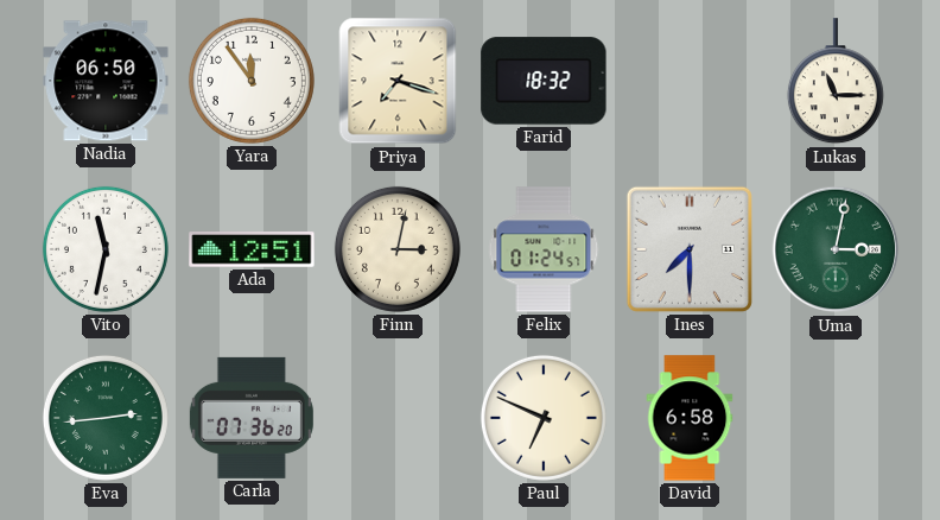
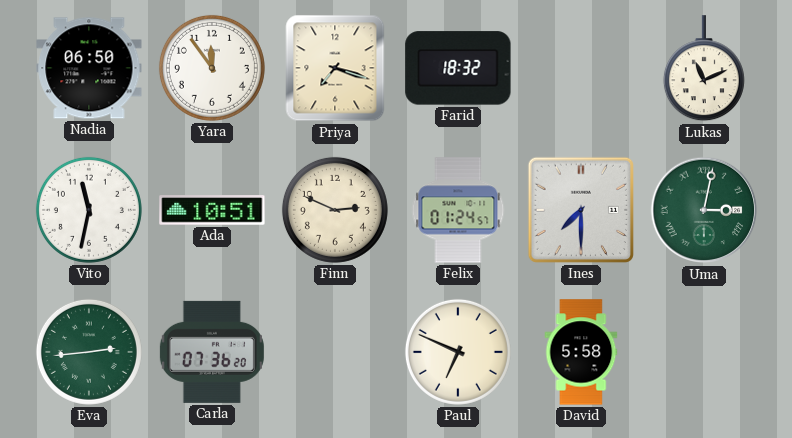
Lukas: 11:15 -> 11:11
Ada: 12:51 -> 10:51
Finn: 3:02 -> 2:49
David: 6:58 -> 5:58
